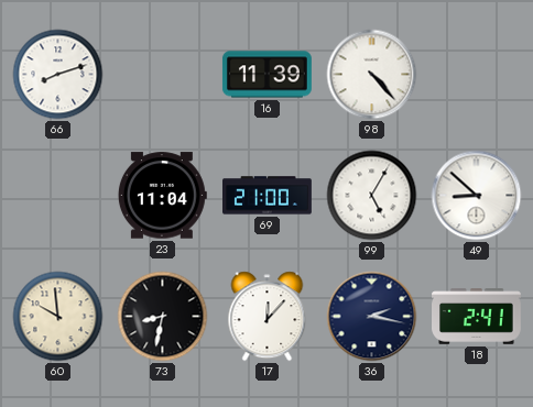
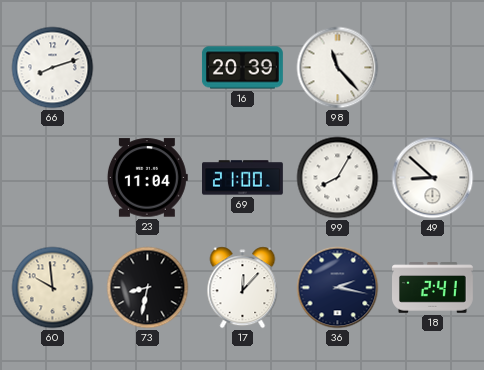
16: 11:39 -> 20:39
98: 4:23 -> 11:23
99: 5:05 -> 8:05
